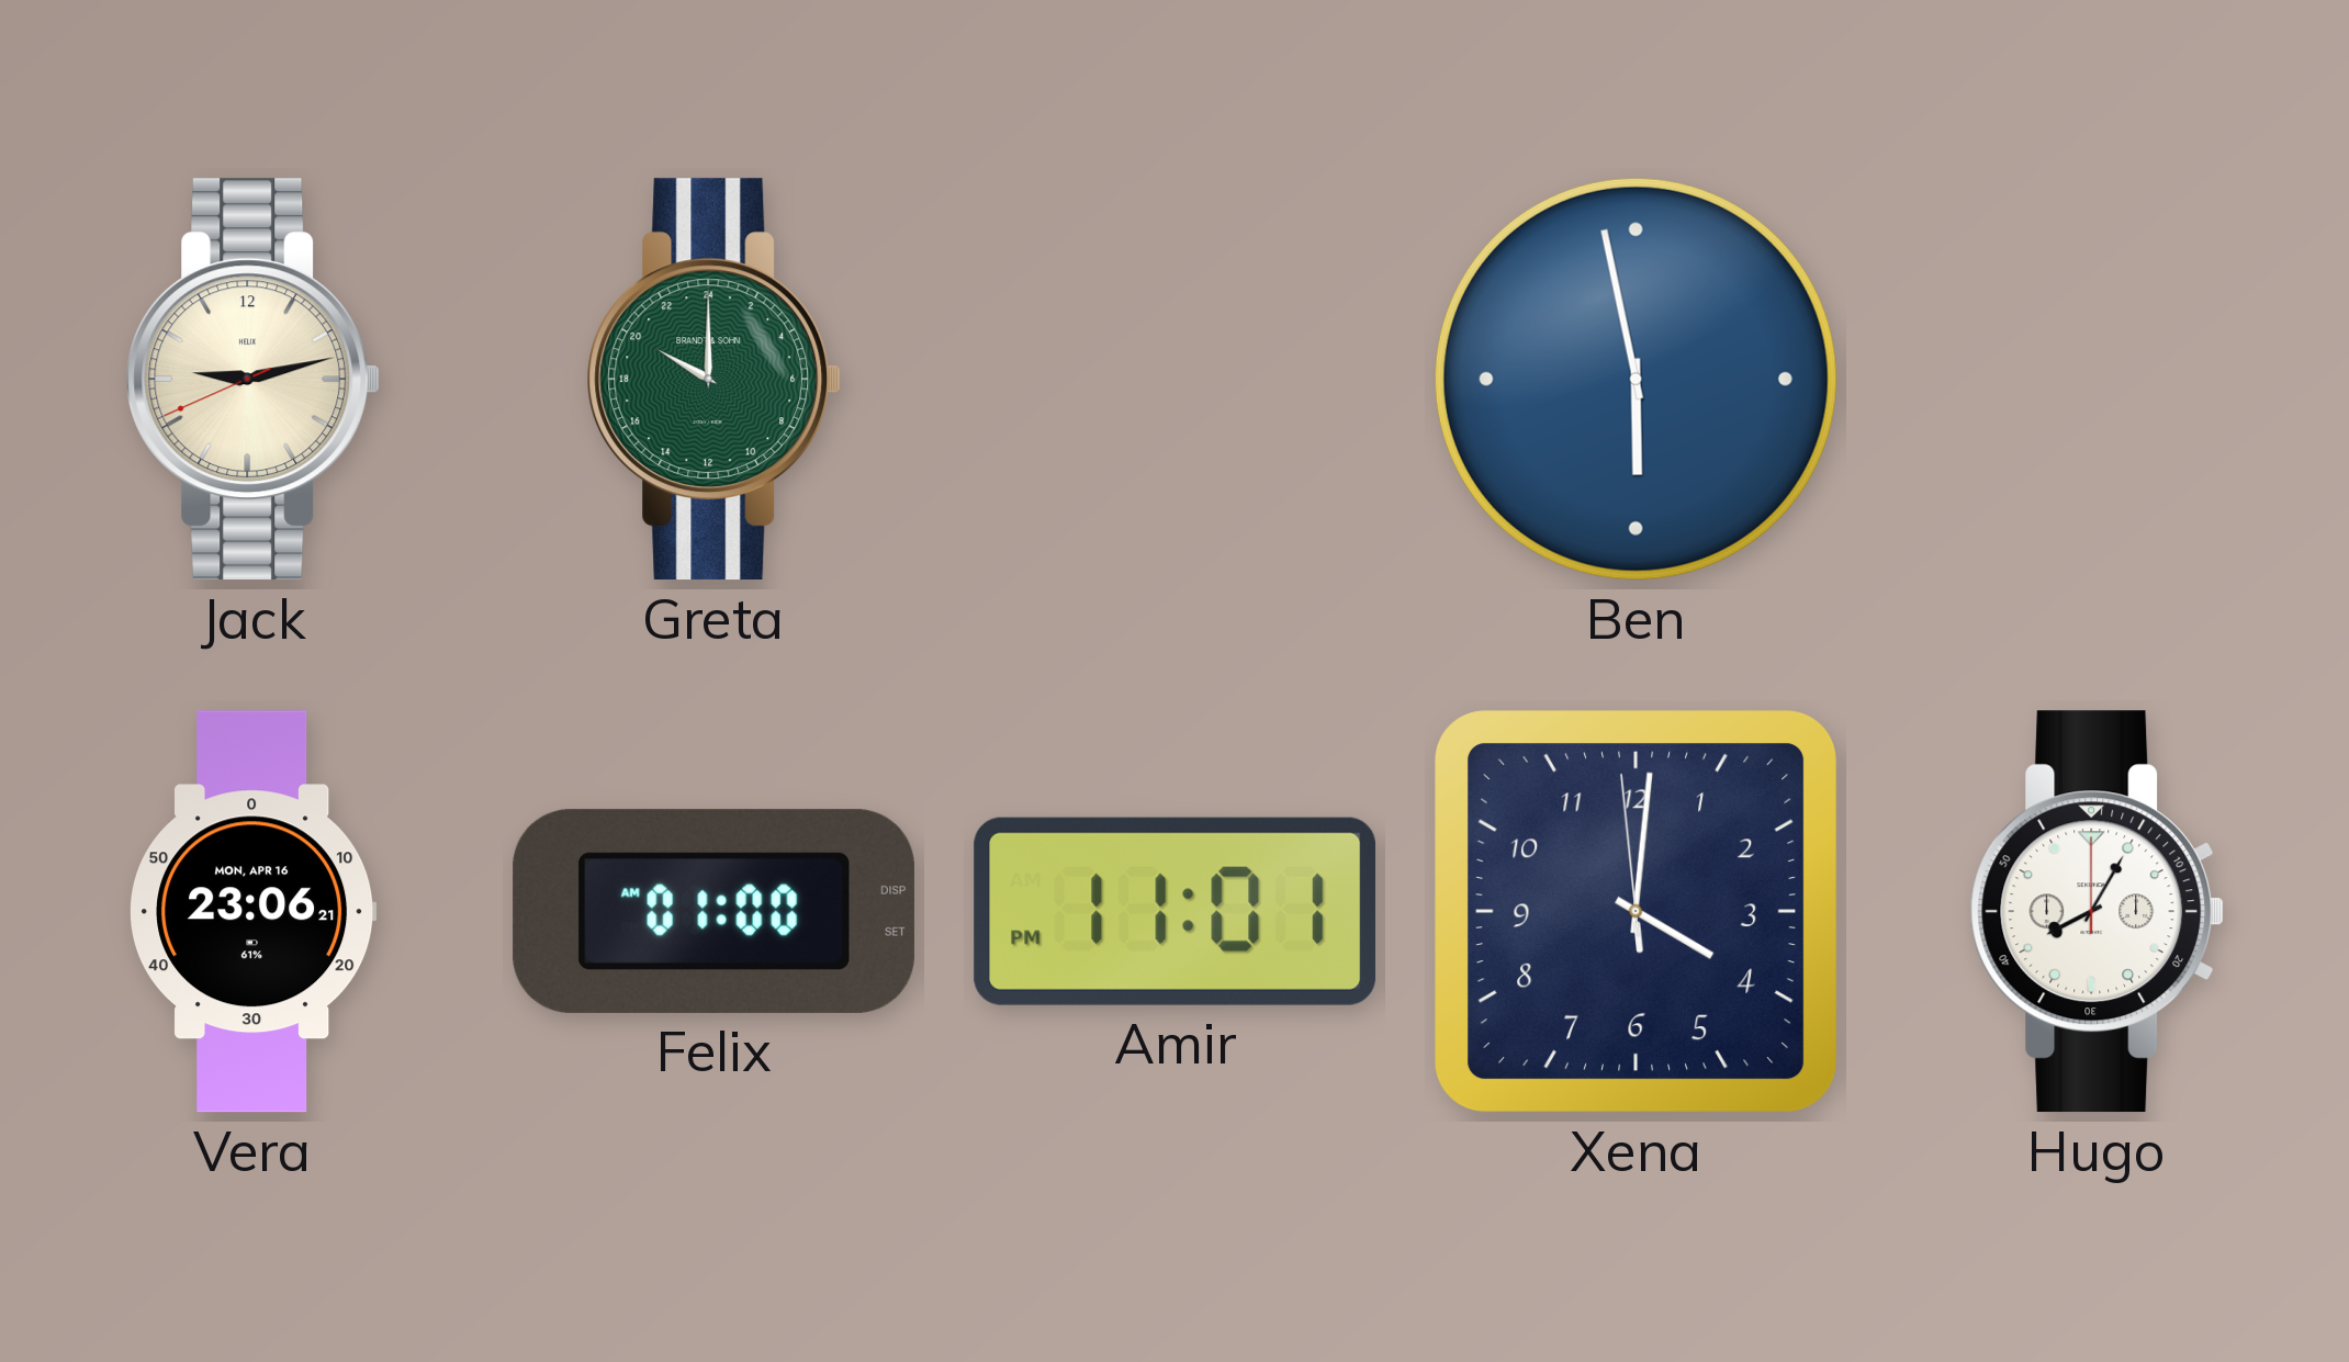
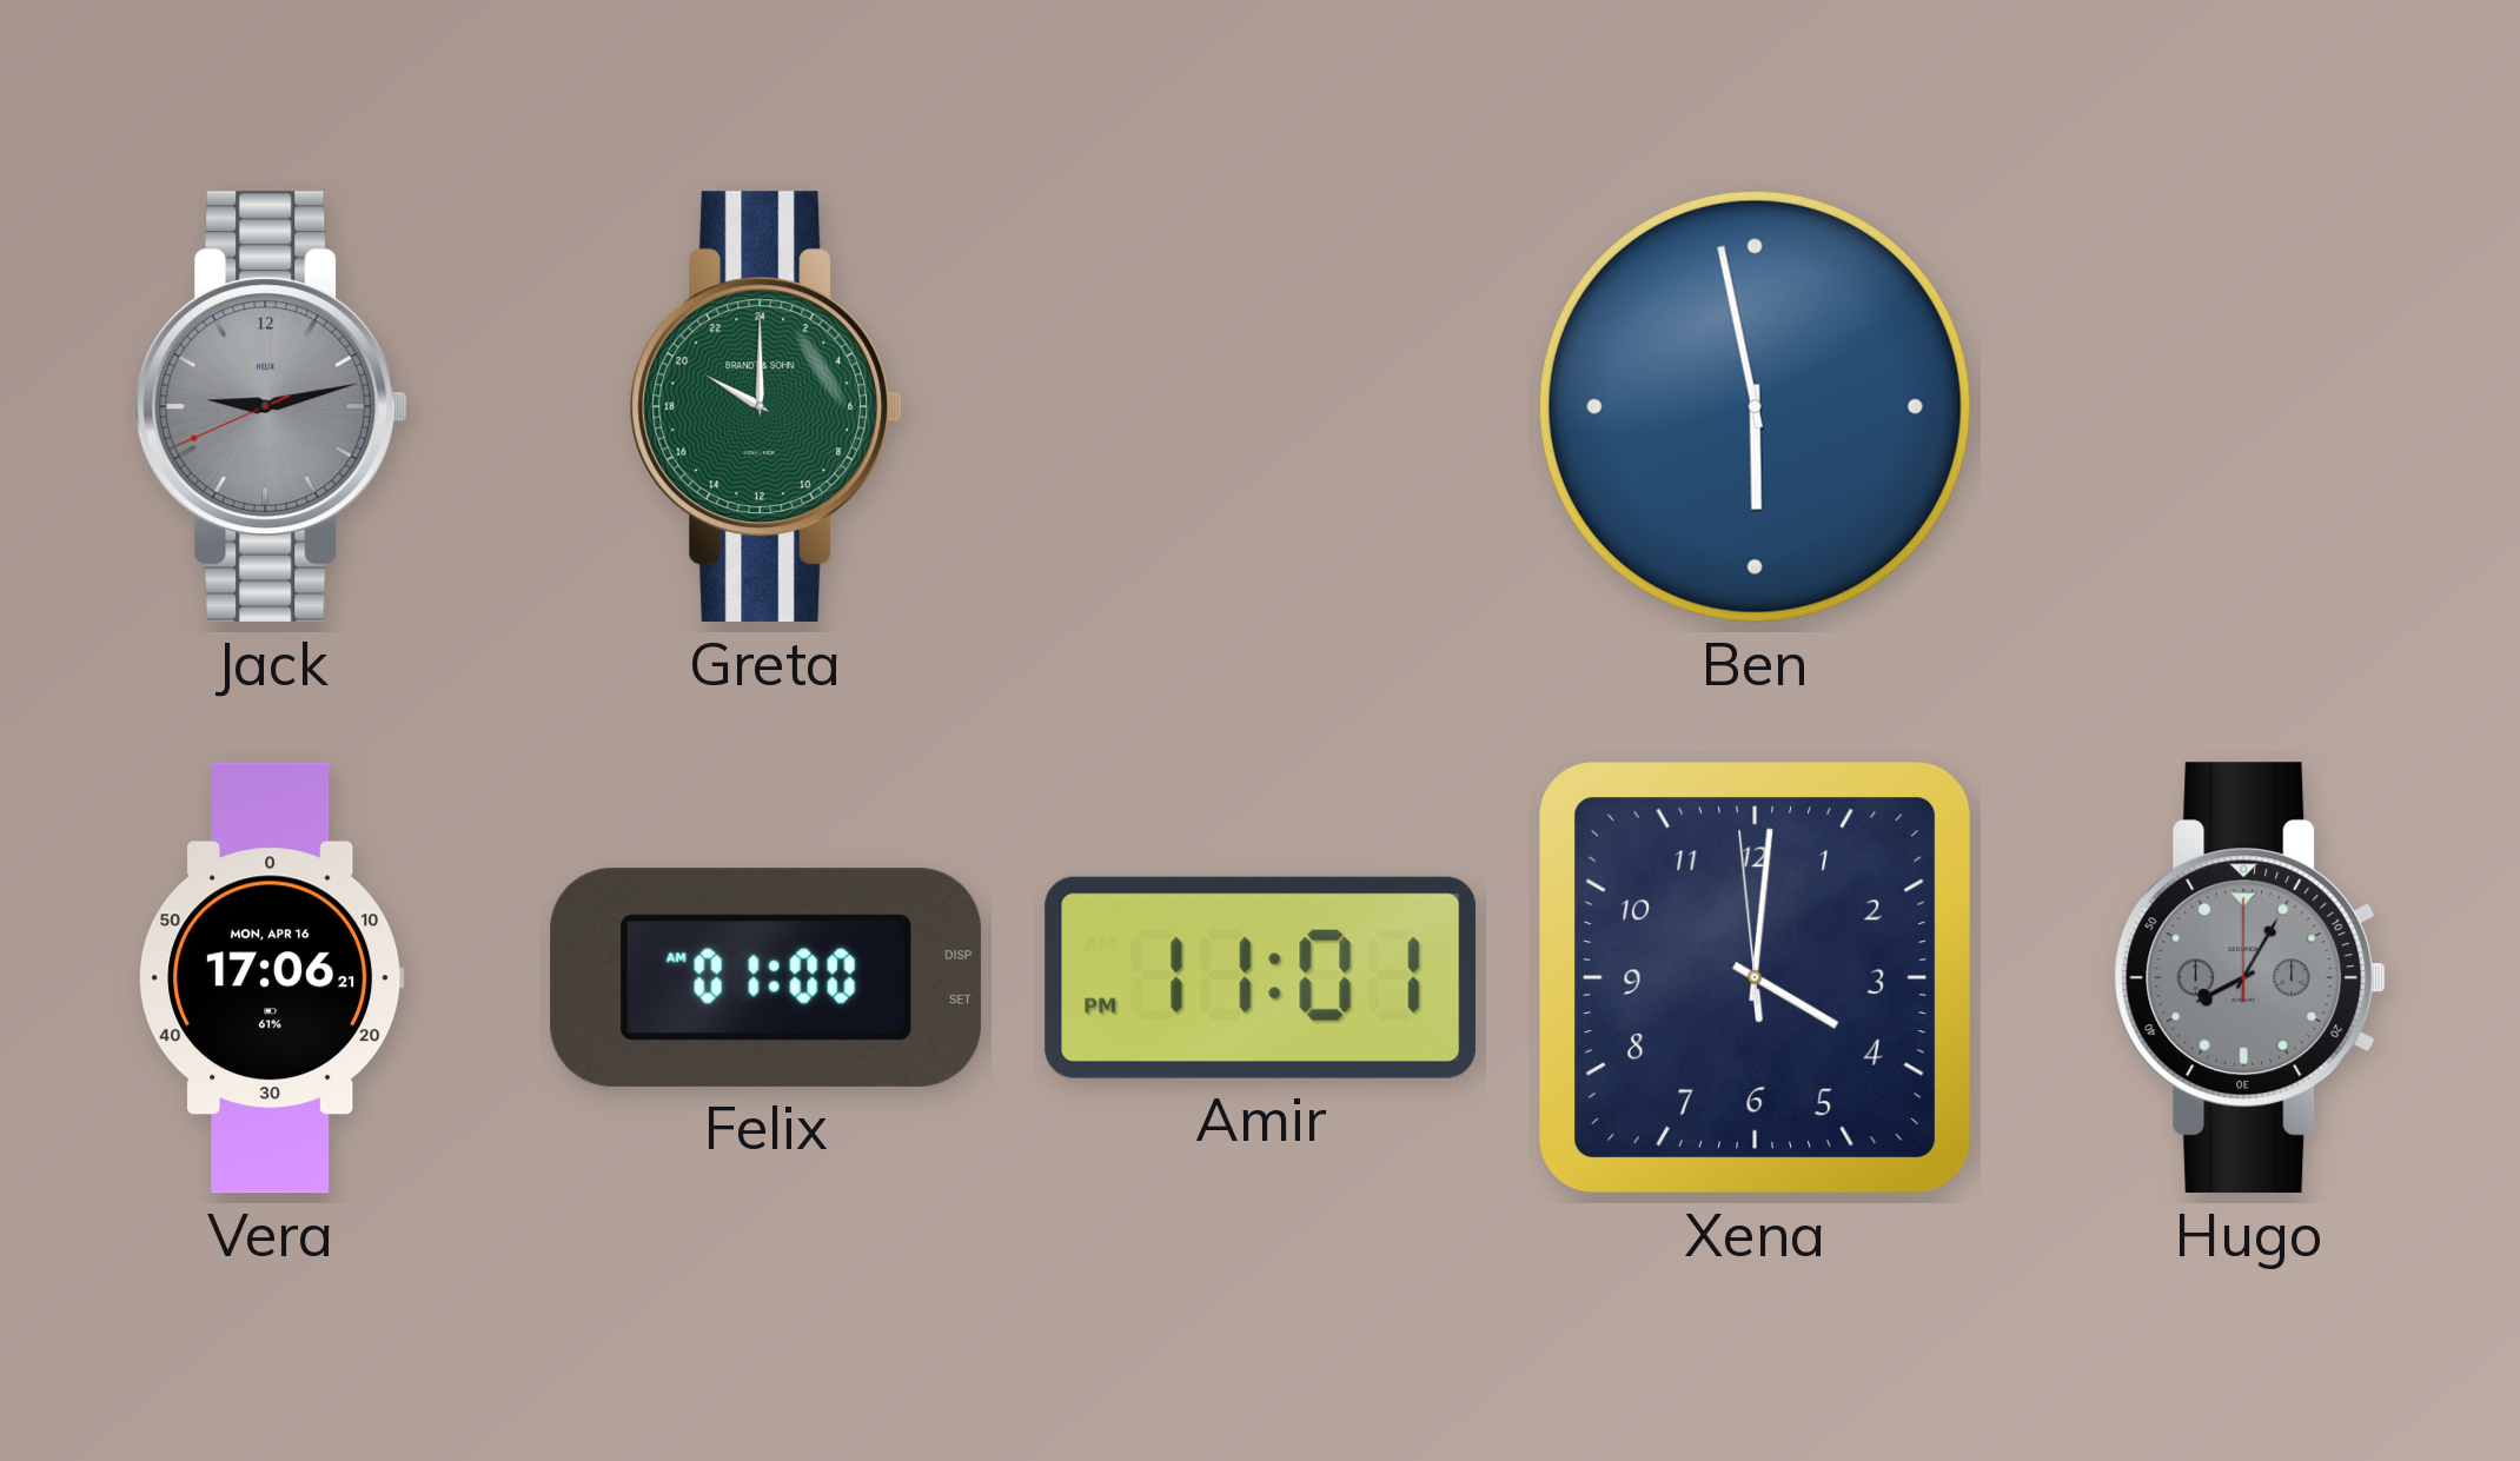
Jack dial: cream -> grey
Vera: 23:06 -> 17:06
Hugo dial: white -> grey
